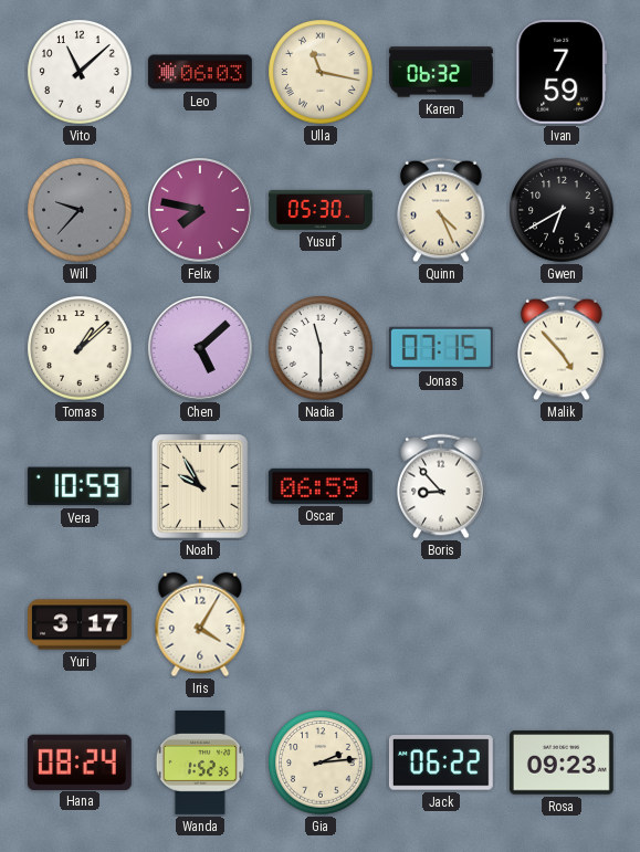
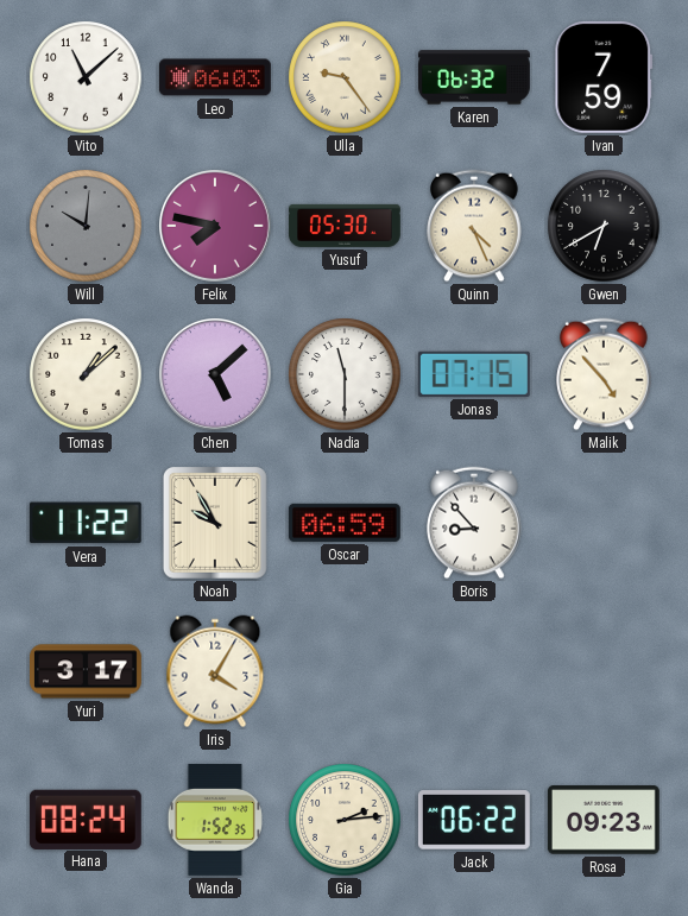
Ulla: 11:17 -> 9:24
Will: 9:37 -> 10:01
Vera: 10:59 -> 11:22
